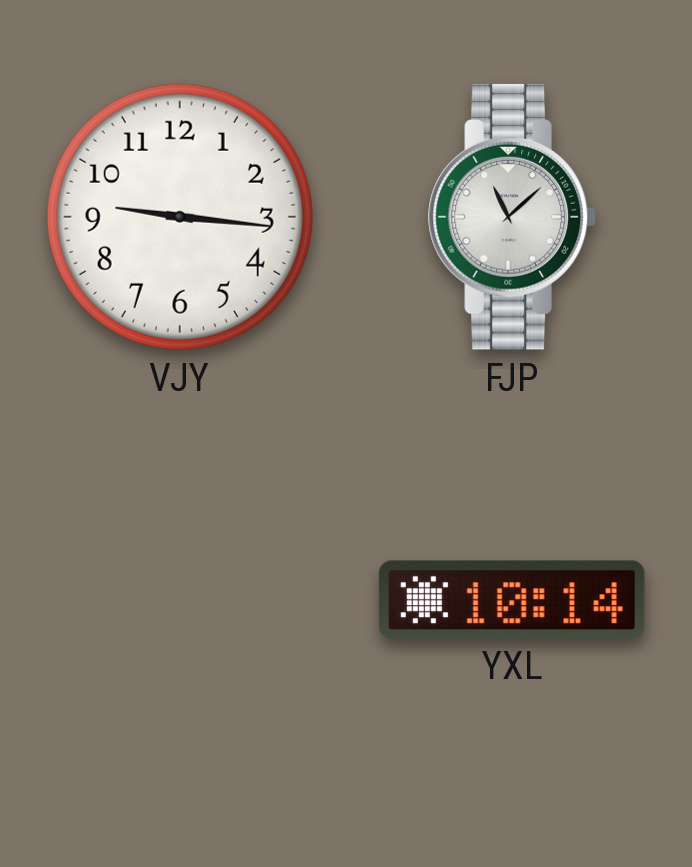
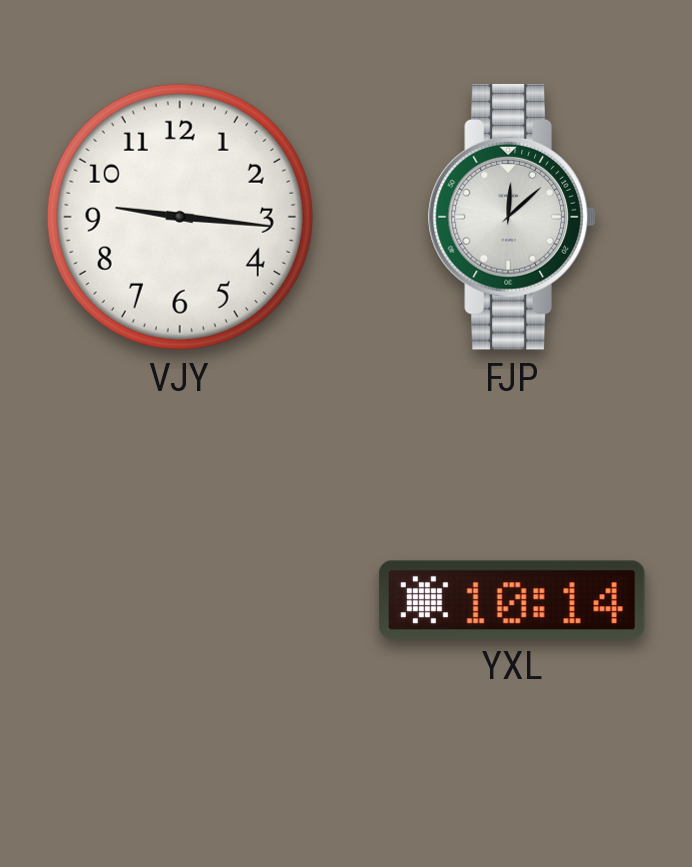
FJP: 11:08 -> 12:08
